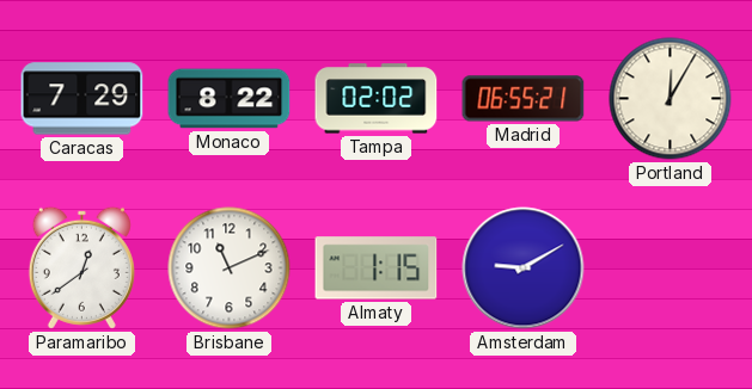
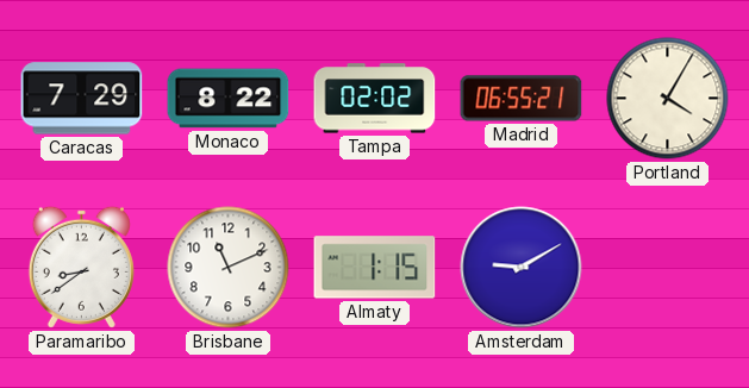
Portland: 12:05 -> 4:05
Paramaribo: 12:39 -> 8:39
